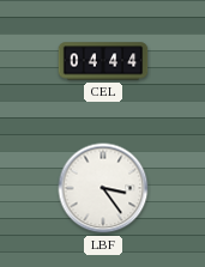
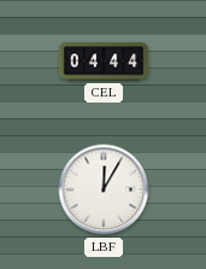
LBF: 3:24 -> 12:05
